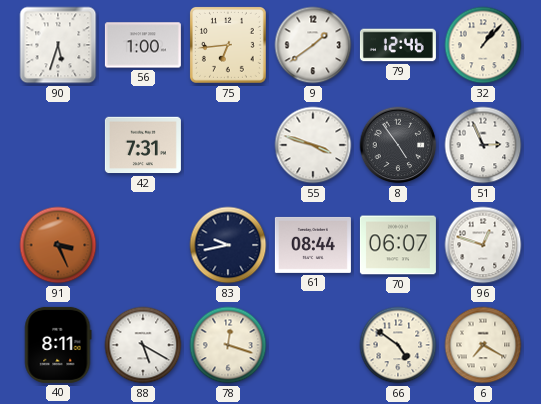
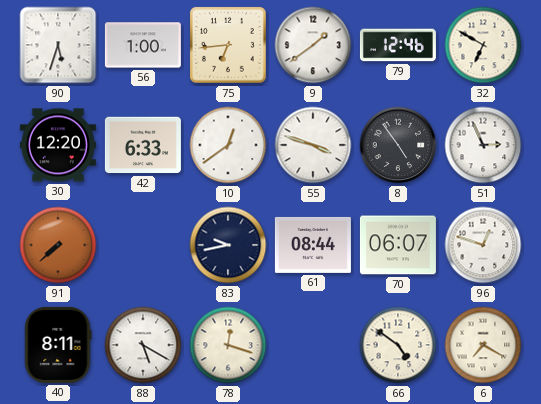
32: 1:07 -> 6:50
30: none -> 12:20
42: 7:31 -> 6:33
10: none -> 12:39
91: 3:26 -> 7:38
